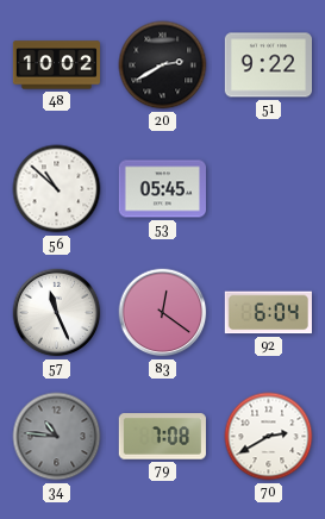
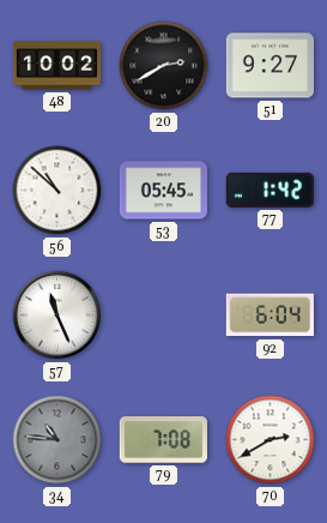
51: 9:22 -> 9:27
77: none -> 1:42
83: 12:21 -> none
